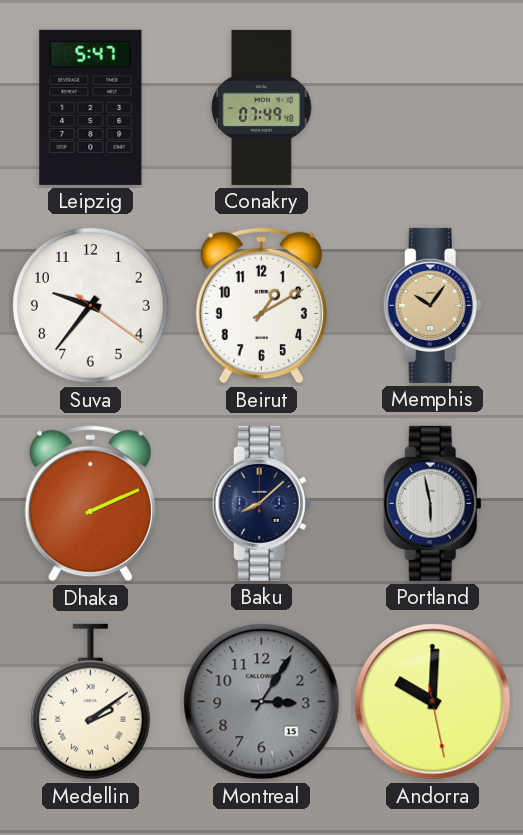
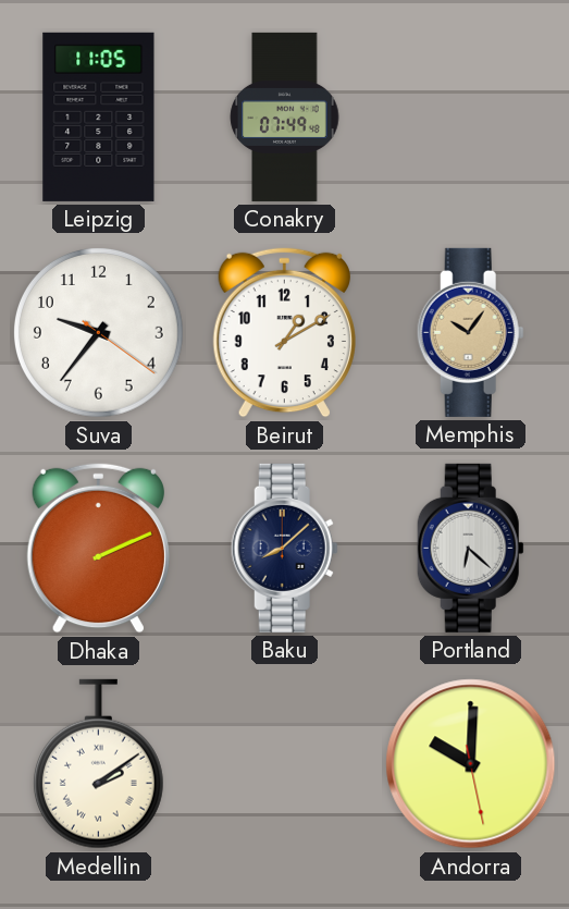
Leipzig: 5:47 -> 11:05
Portland: 5:58 -> 6:22
Montreal: 3:05 -> none
